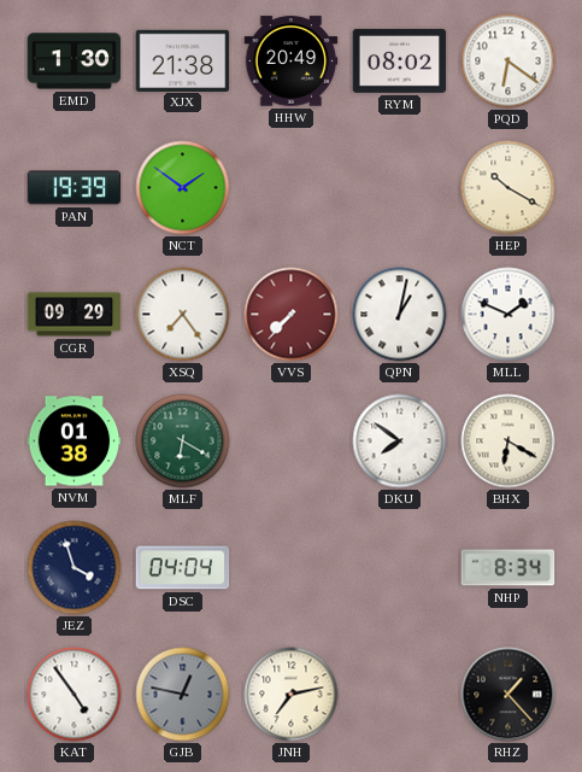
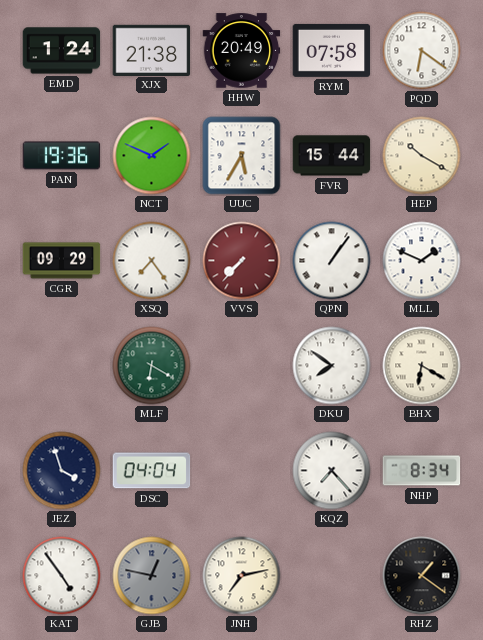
EMD: 1:30 -> 1:24
RYM: 08:02 -> 07:58
PAN: 19:39 -> 19:36
NCT: 1:51 -> 1:49
UUC: none -> 5:35
FVR: none -> 15:44
QPN: 1:02 -> 1:06
NVM: 01:38 -> none
KQZ: none -> 7:23
RHZ: 1:23 -> 1:21
